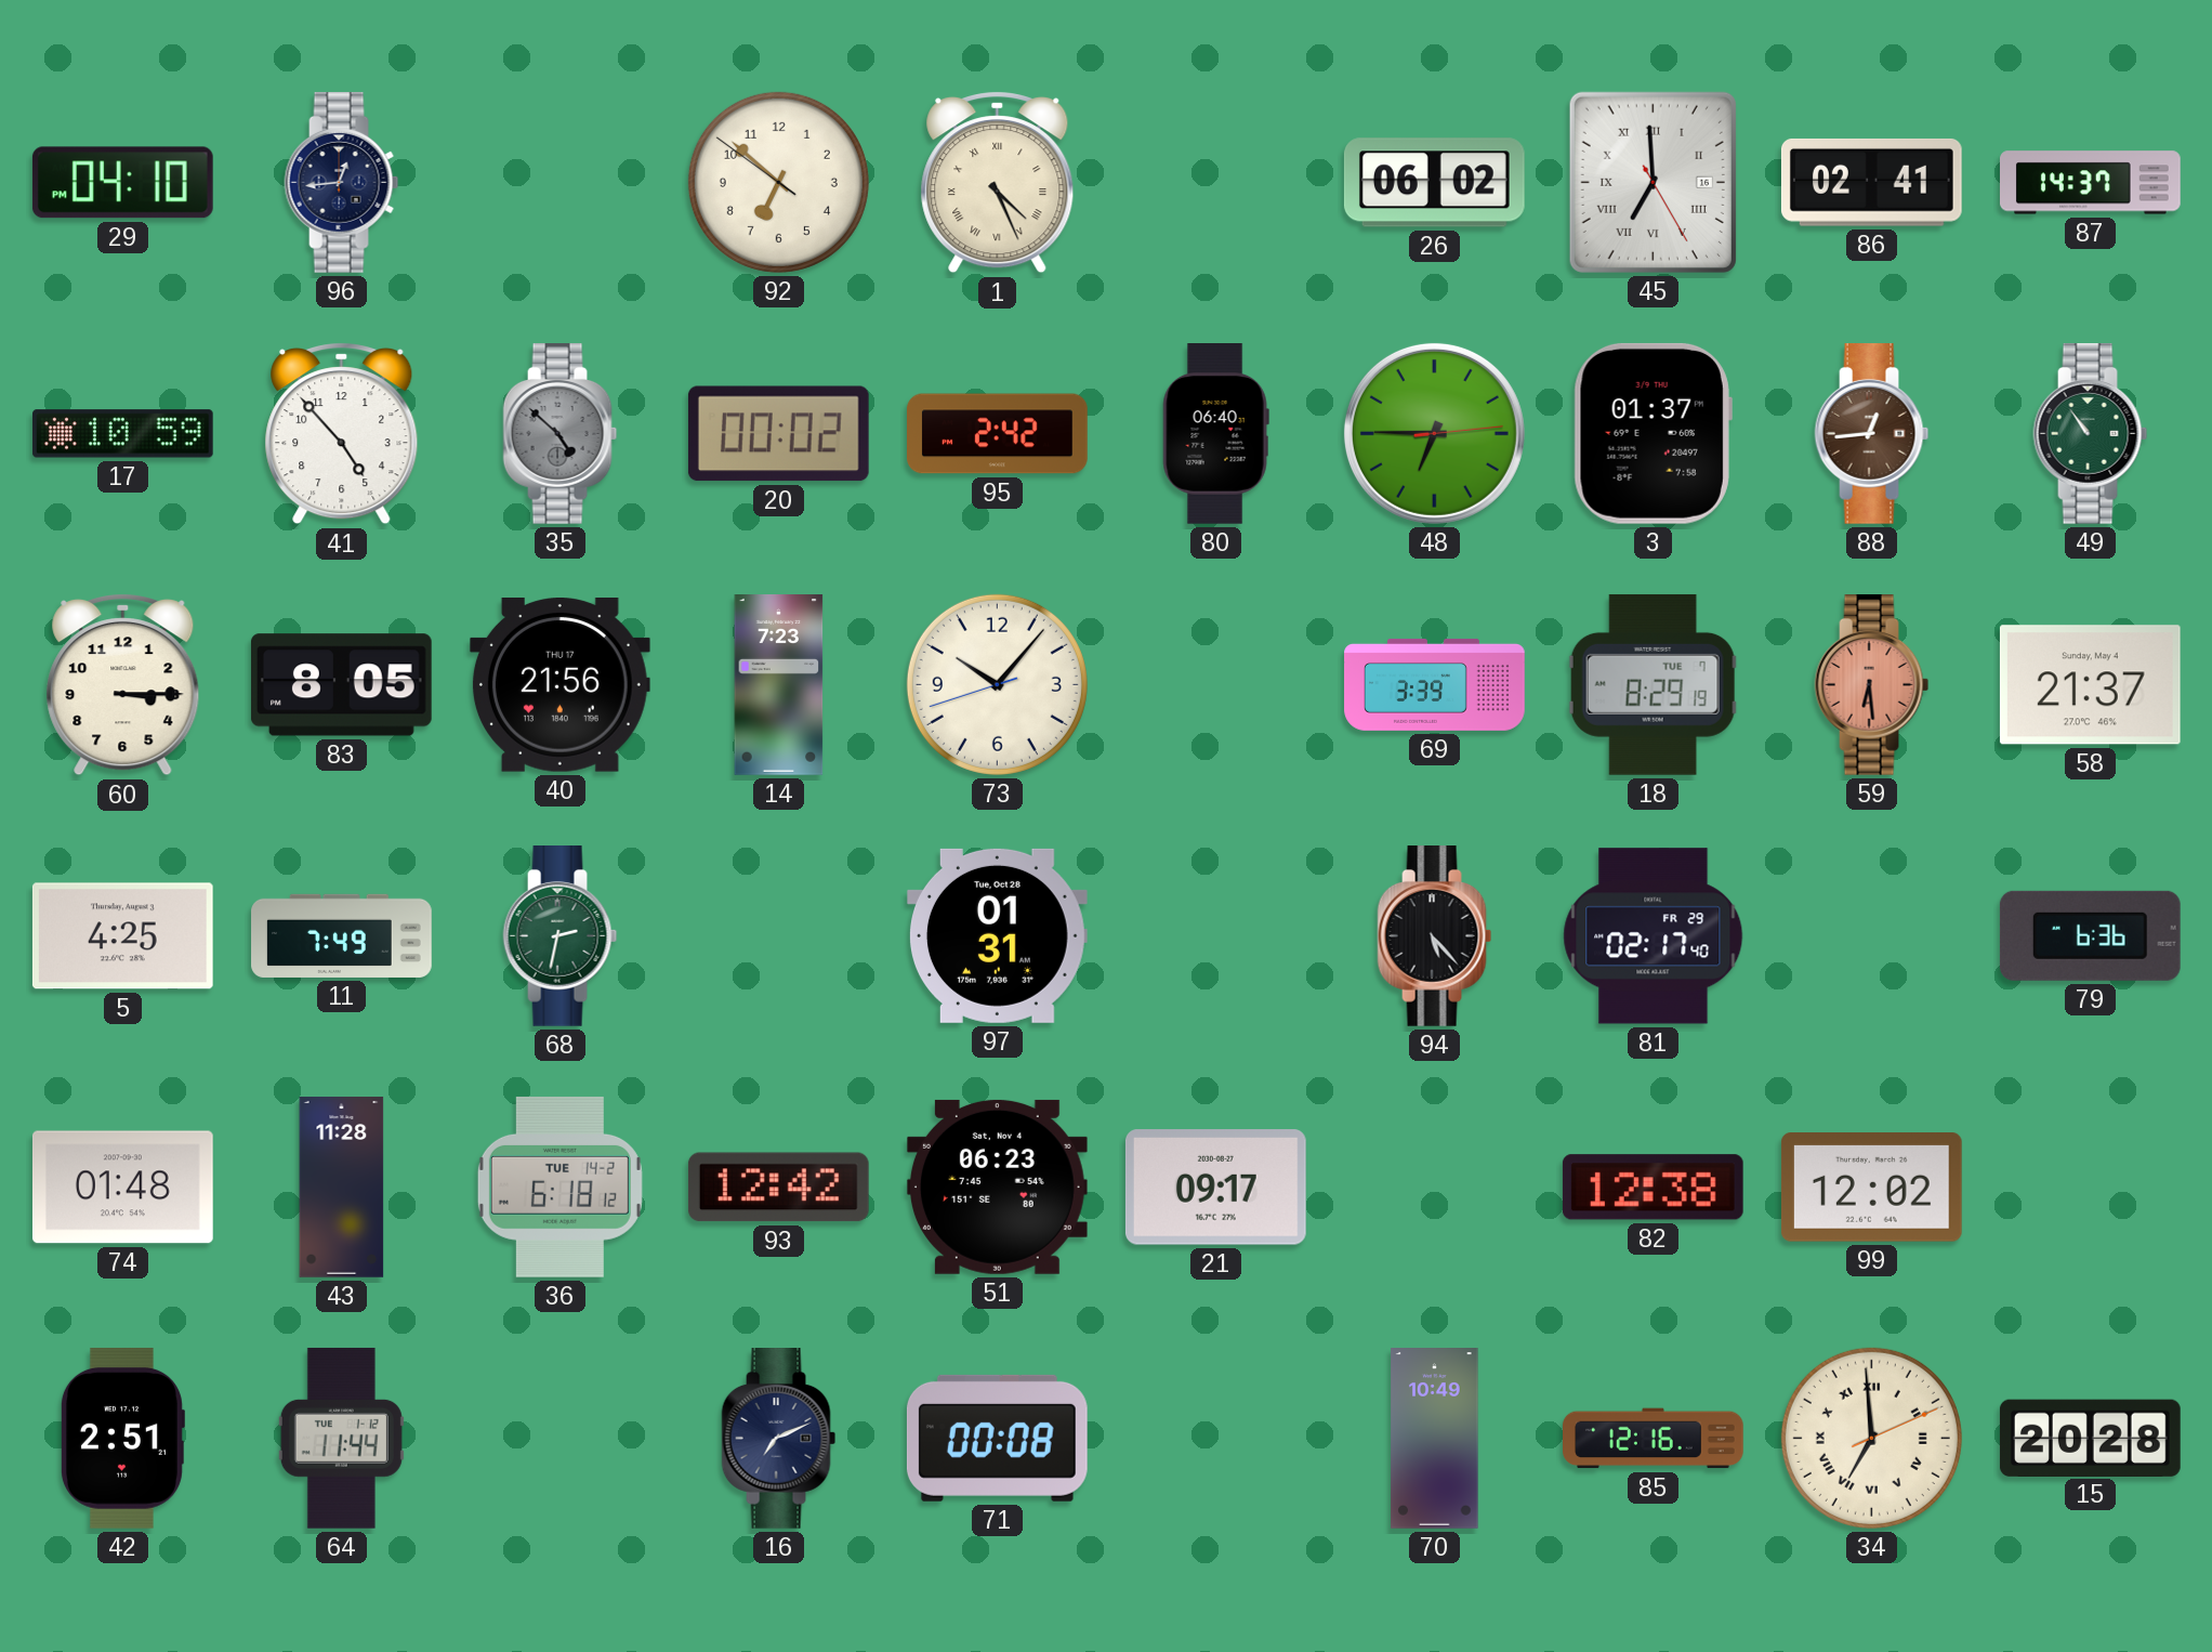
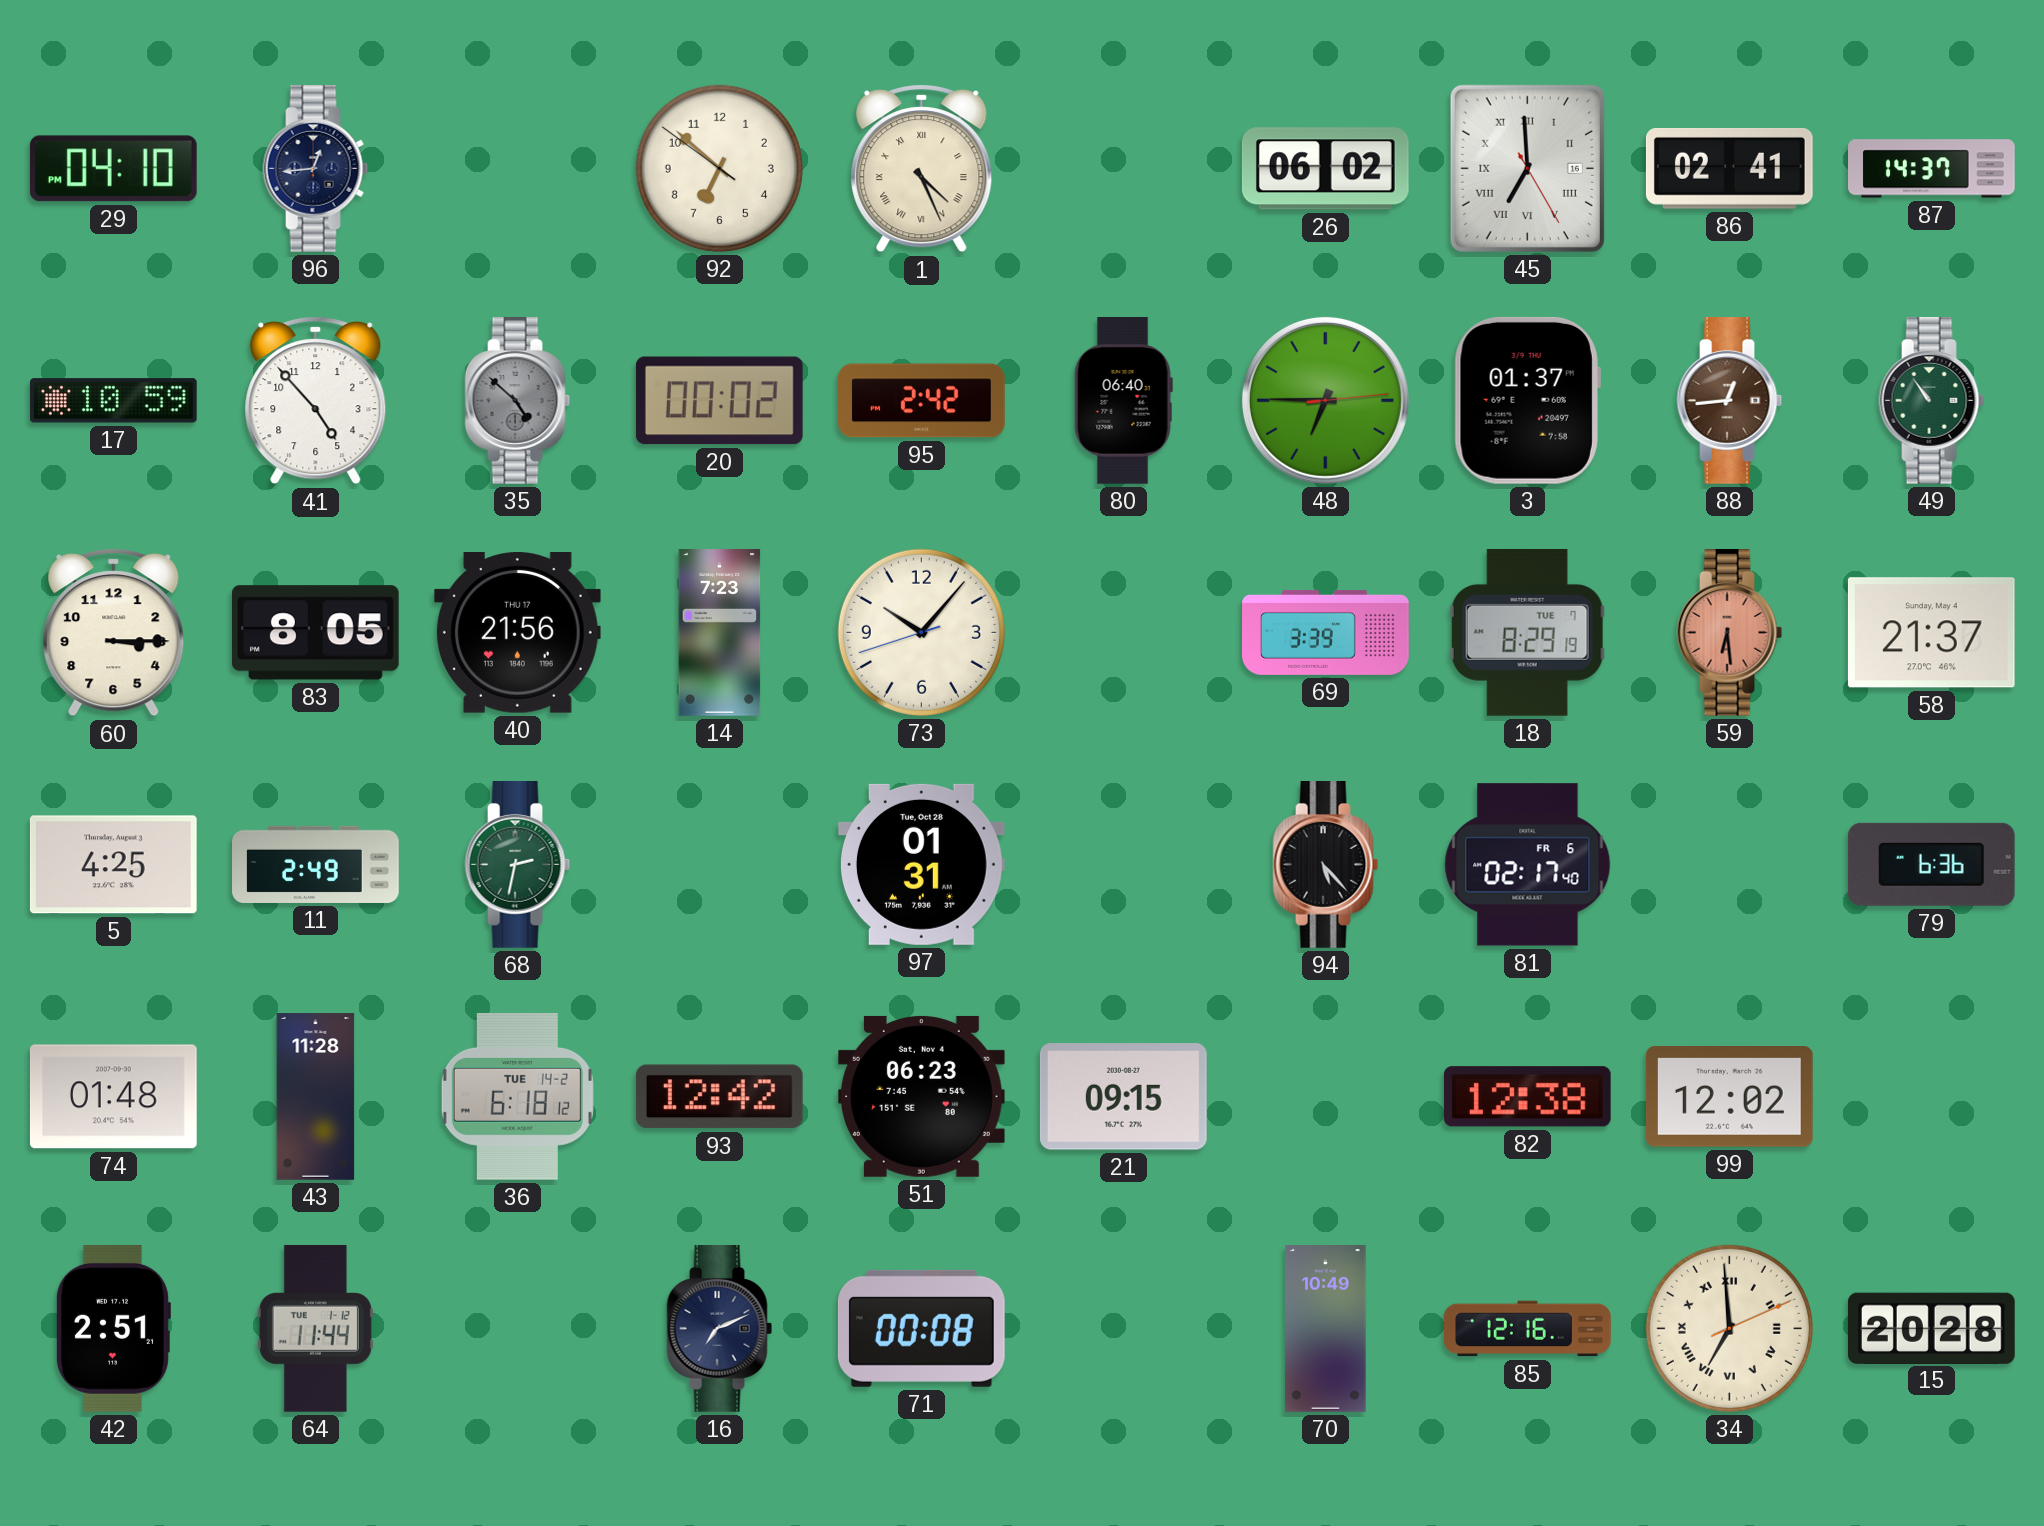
11: 7:49 -> 2:49
81 date: FR 29 -> FR 6
21: 09:17 -> 09:15
